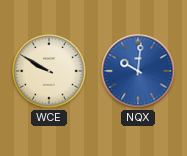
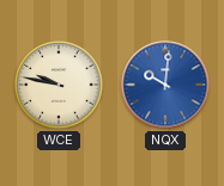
WCE: 9:50 -> 9:47
